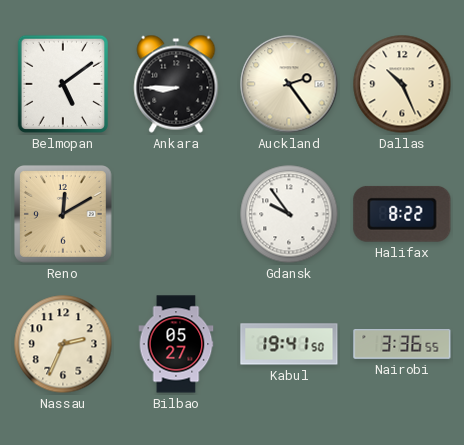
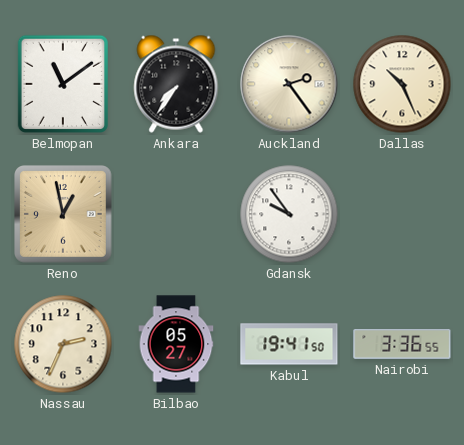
Belmopan: 5:09 -> 11:09
Ankara: 8:45 -> 7:36
Reno: 12:10 -> 12:58
Halifax: 8:22 -> none
